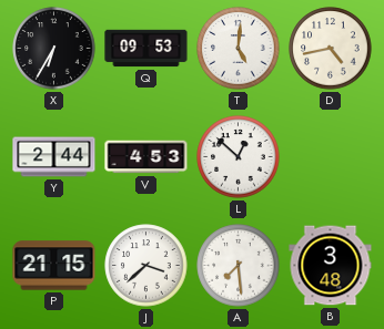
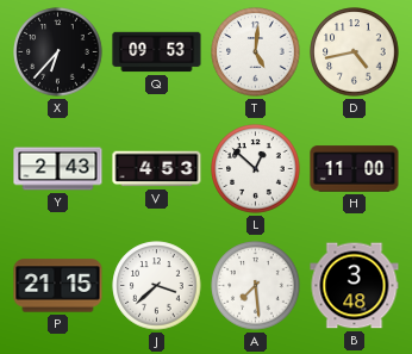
X: 6:35 -> 6:37
Y: 2:44 -> 2:43
H: none -> 11:00
